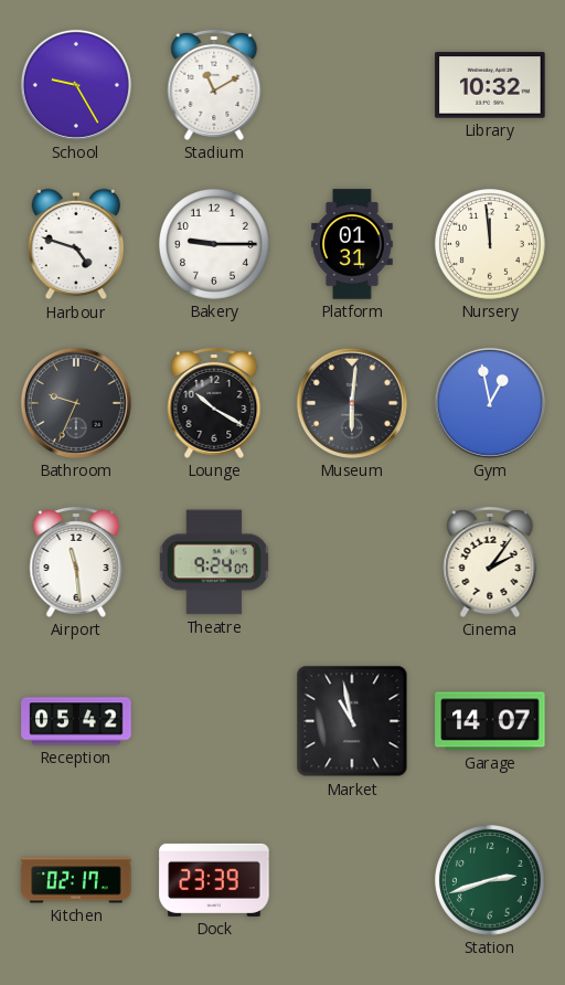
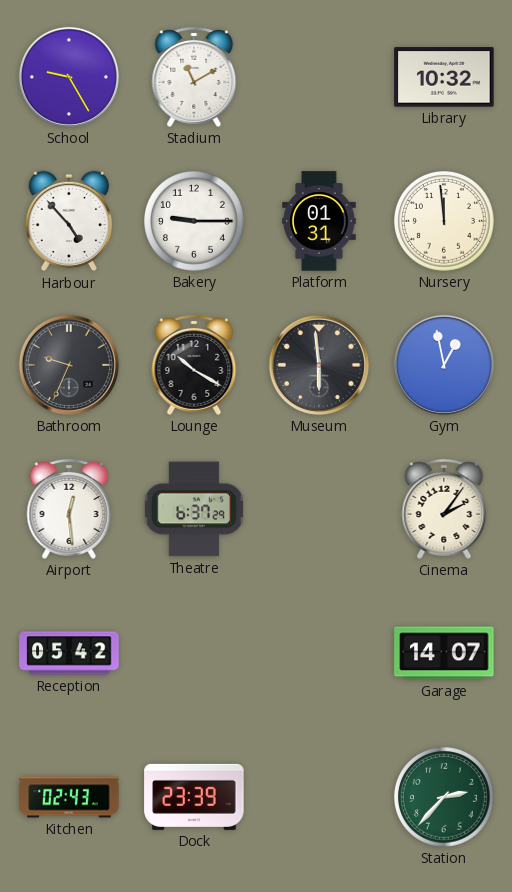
Harbour: 4:48 -> 4:53
Museum: 6:01 -> 5:59
Airport: 11:29 -> 12:29
Theatre: 9:24 -> 6:37
Market: 10:58 -> none
Kitchen: 02:17 -> 02:43
Station: 2:42 -> 2:37
